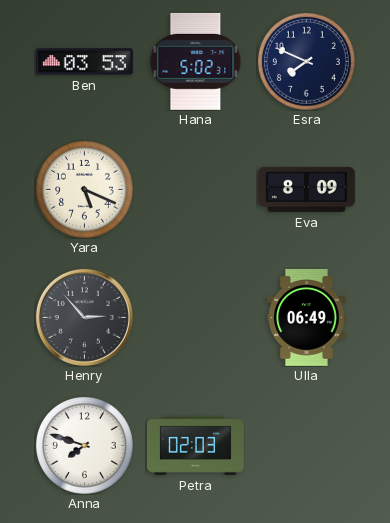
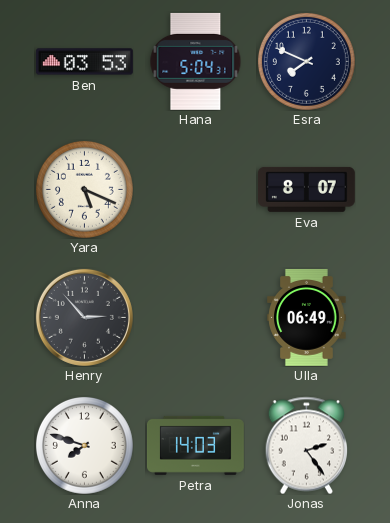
Hana: 5:02 -> 5:04
Eva: 8:09 -> 8:07
Petra: 02:03 -> 14:03
Jonas: none -> 2:24
